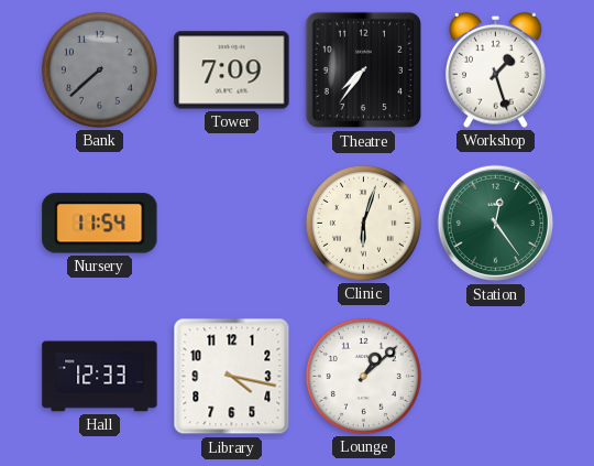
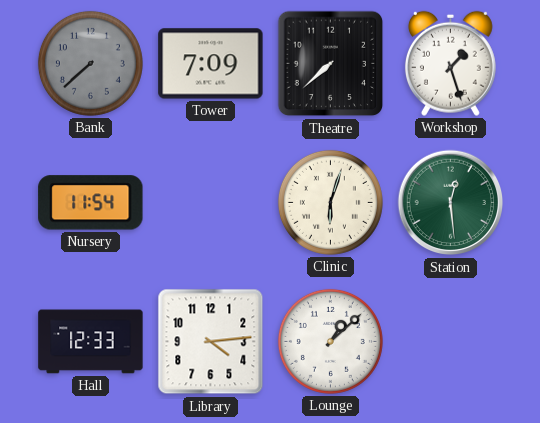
Theatre: 7:36 -> 7:38
Station: 12:24 -> 12:29
Library: 4:17 -> 4:14
